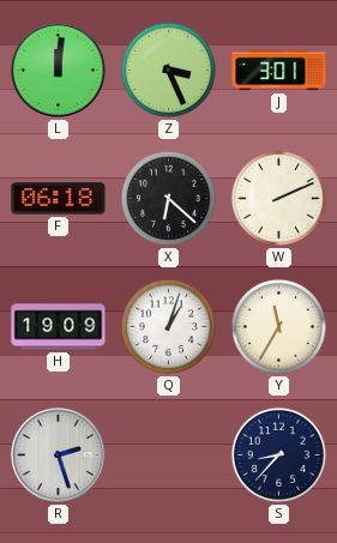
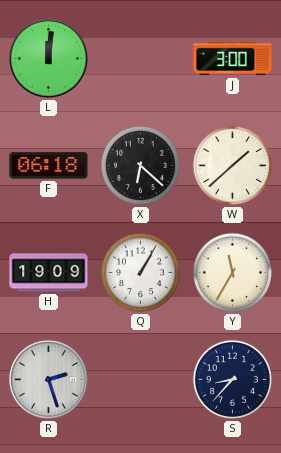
Z: 3:26 -> none
J: 3:01 -> 3:00
W: 2:11 -> 1:38
Q: 1:03 -> 1:05
